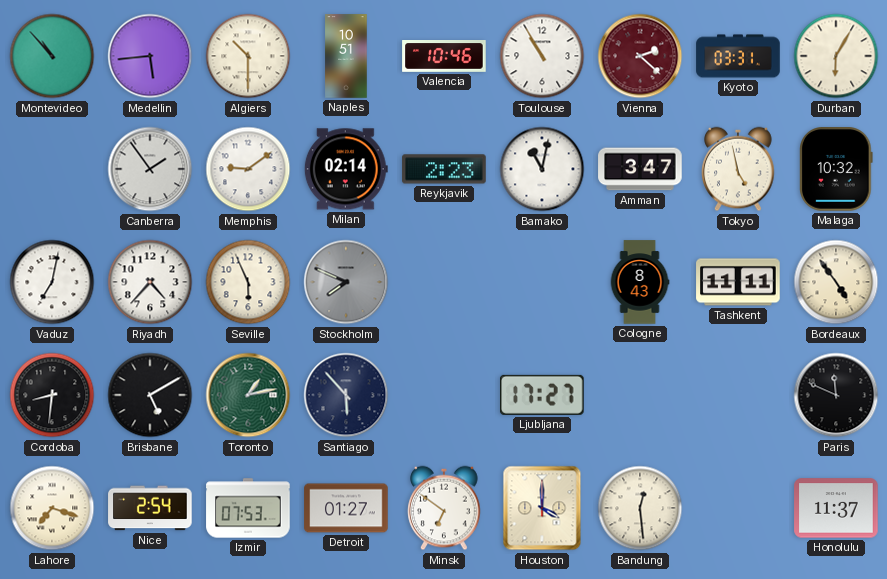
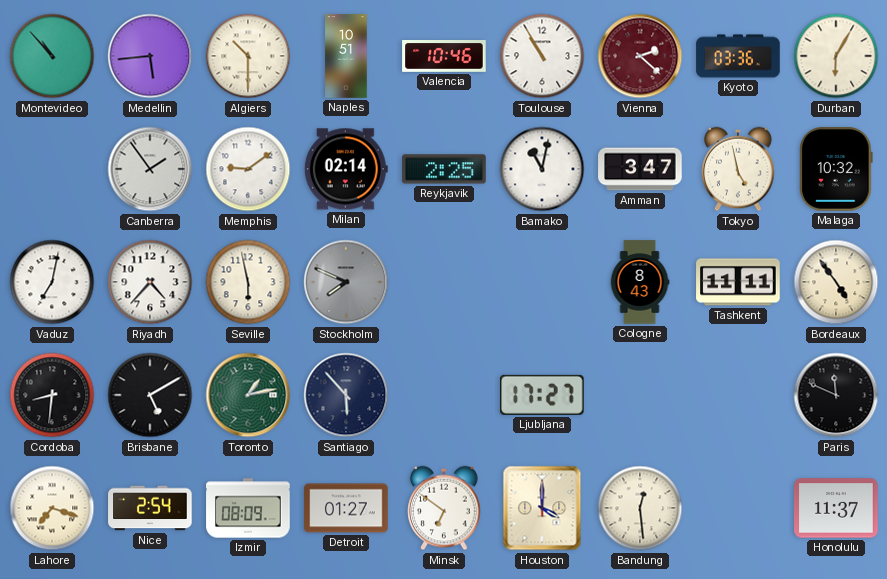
Kyoto: 03:31 -> 03:36
Reykjavik: 2:23 -> 2:25
Seville: 5:56 -> 5:58
Izmir: 07:53 -> 08:09
